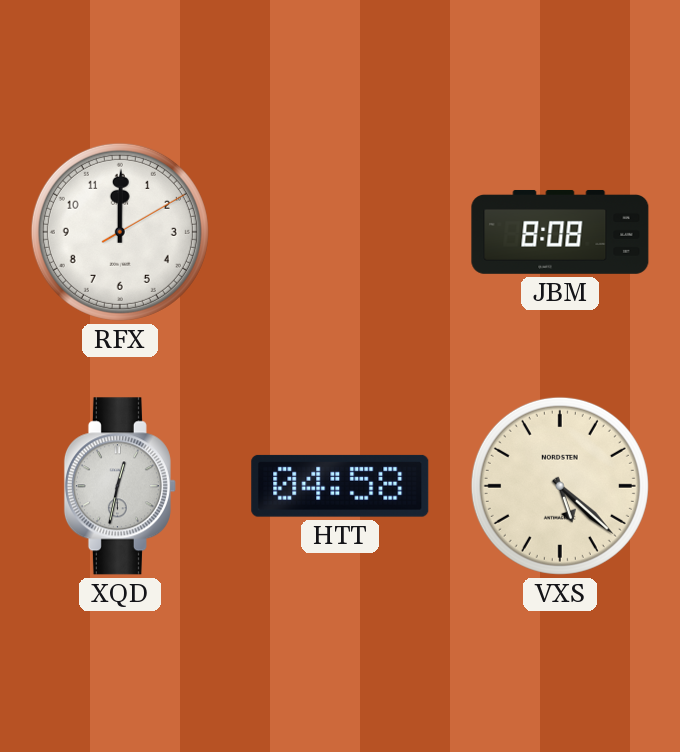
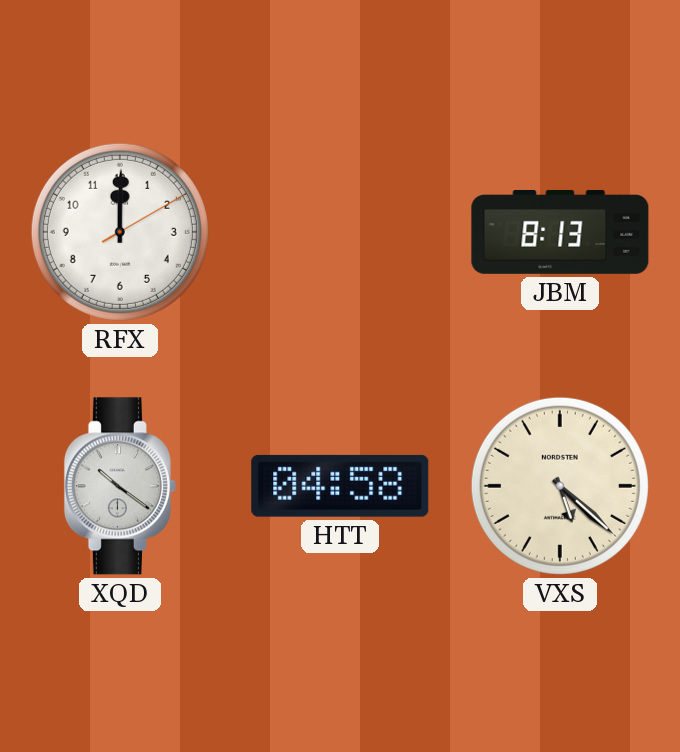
JBM: 8:08 -> 8:13
XQD: 12:32 -> 10:21
